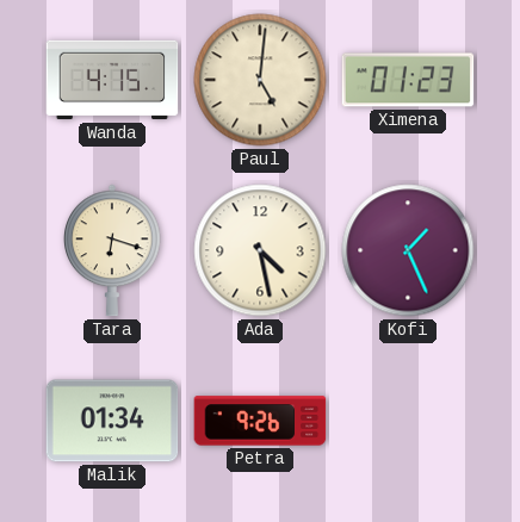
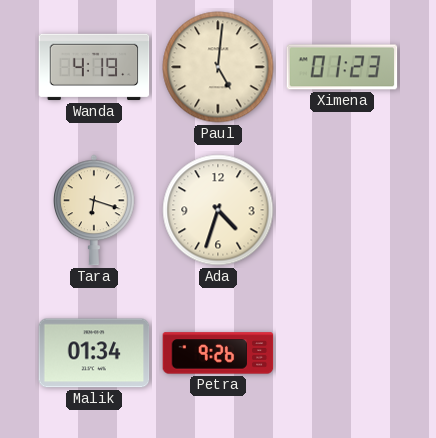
Wanda: 4:15 -> 4:19
Ada: 4:28 -> 4:33
Kofi: 1:26 -> none
